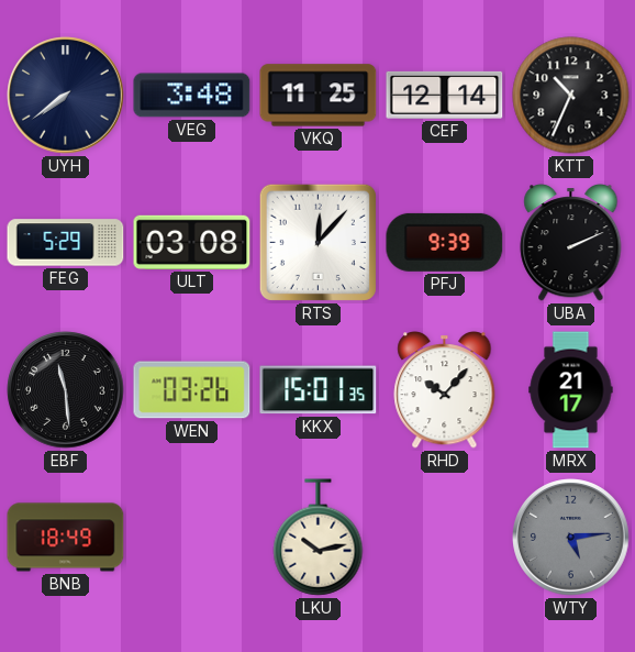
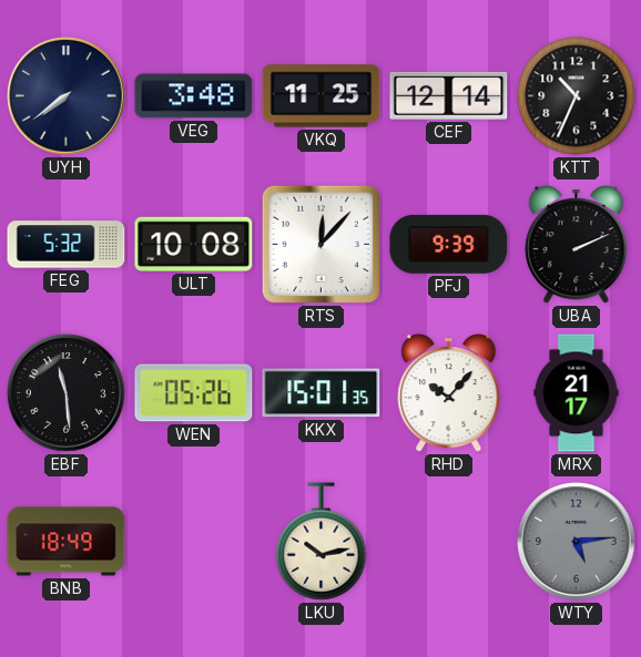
FEG: 5:29 -> 5:32
ULT: 03:08 -> 10:08
WEN: 03:26 -> 05:26
